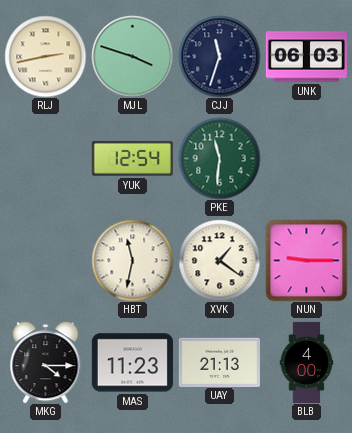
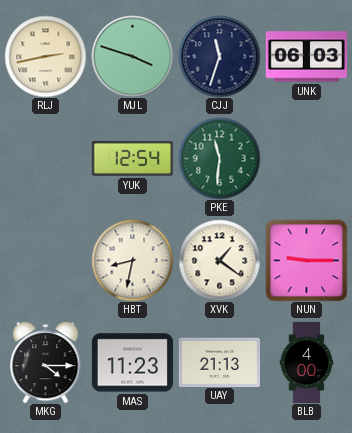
HBT: 11:32 -> 8:32
